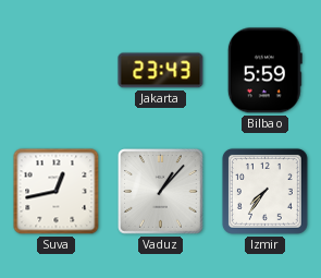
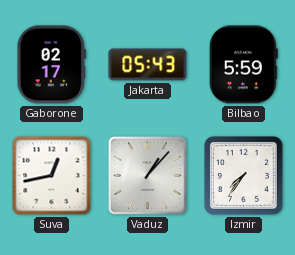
Gaborone: none -> 02:17
Jakarta: 23:43 -> 05:43
